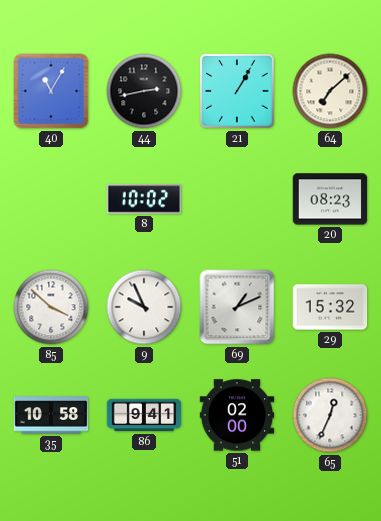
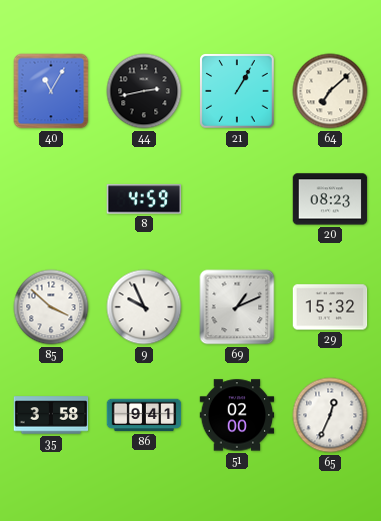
8: 10:02 -> 4:59
35: 10:58 -> 3:58
